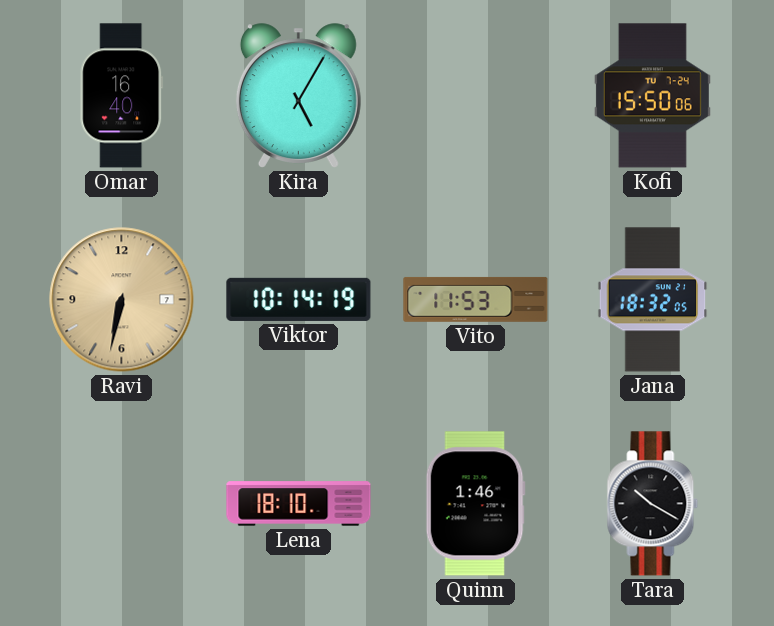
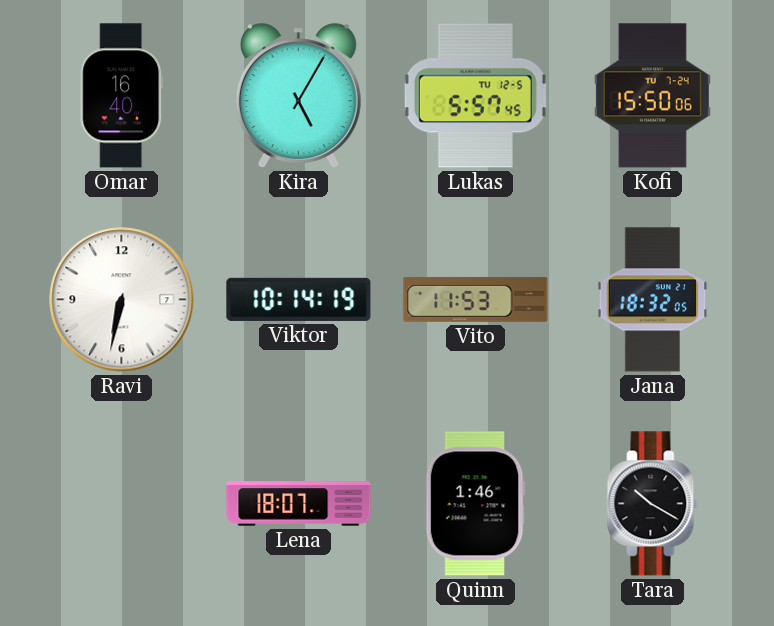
Lukas: none -> 5:57
Ravi dial: champagne -> white
Lena: 18:10 -> 18:07
